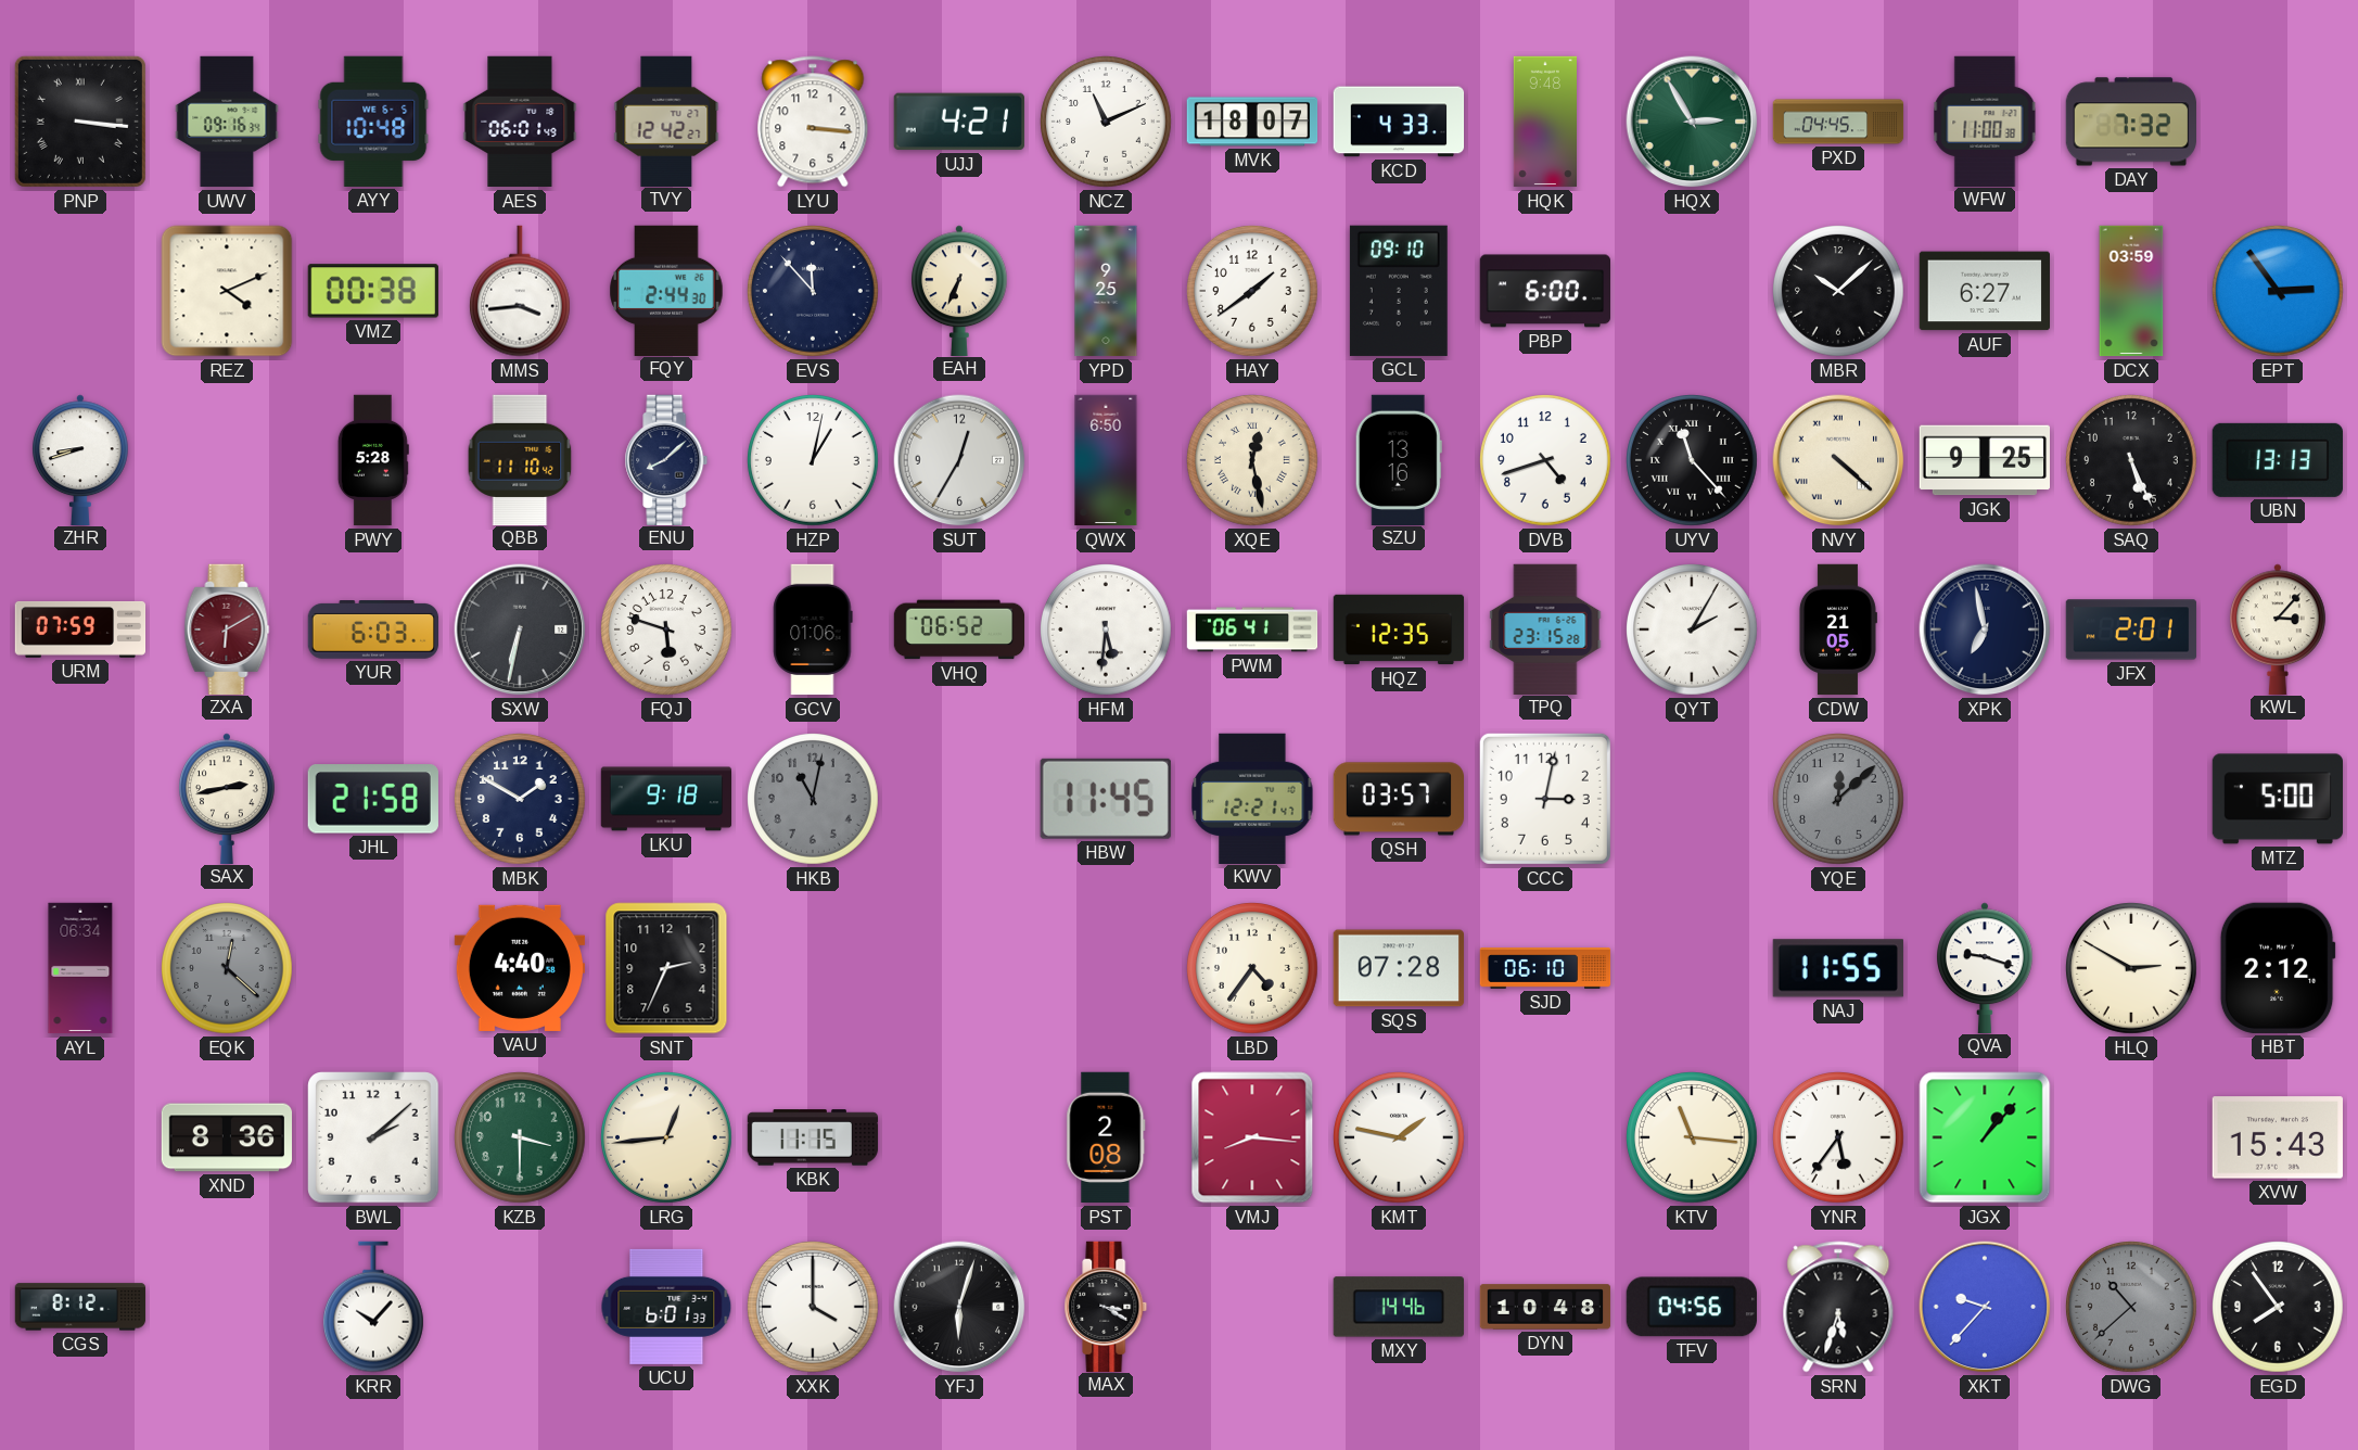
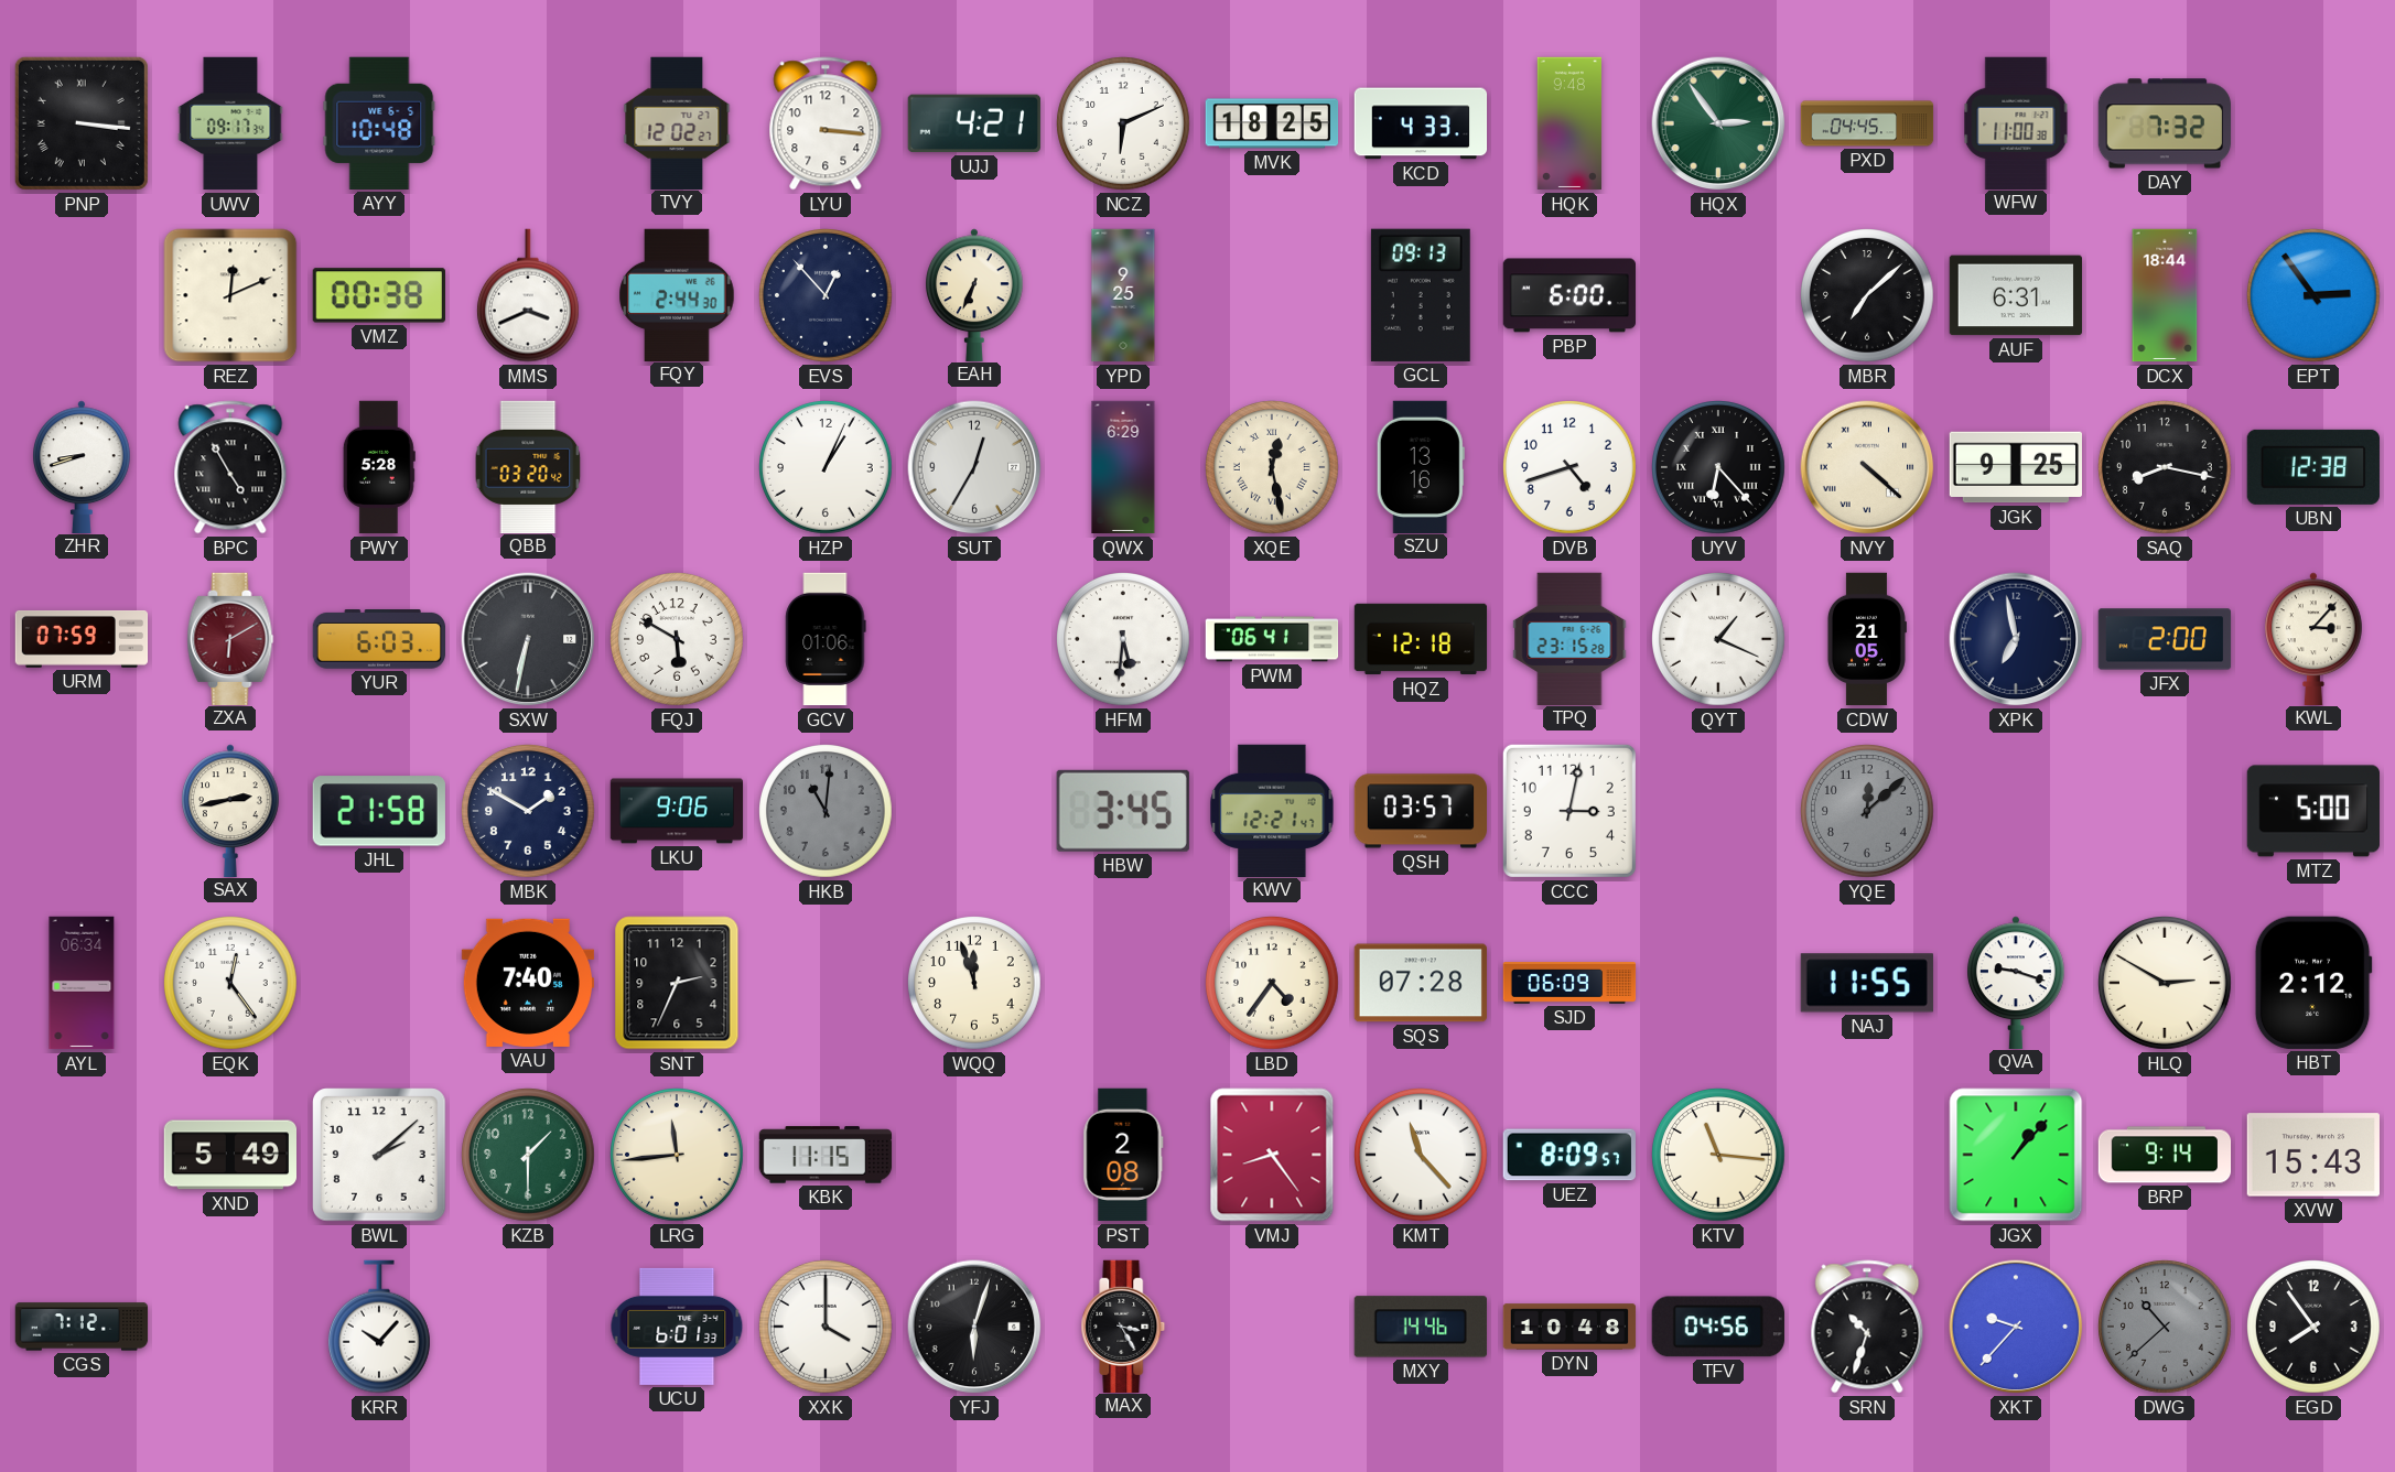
UWV: 09:16 -> 09:17
AES: 06:01 -> none
TVY: 12:42 -> 12:02
NCZ: 11:11 -> 6:11
MVK: 18:07 -> 18:25
HQX: 2:55 -> 2:54
REZ: 4:11 -> 12:11
MMS: 3:44 -> 3:41
EVS: 11:53 -> 12:53
HAY: 1:39 -> none
GCL: 09:10 -> 09:13
MBR: 10:08 -> 7:08
AUF: 6:27 -> 6:31
DCX: 03:59 -> 18:44
BPC: none -> 4:55
QBB: 11:10 -> 03:20
ENU: 8:08 -> none
HZP: 1:02 -> 1:04
QWX: 6:50 -> 6:29
UYV: 11:23 -> 6:23
SAQ: 5:26 -> 8:17
UBN: 13:13 -> 12:38
FQJ: 5:48 -> 5:50
VHQ: 06:52 -> none
HQZ: 12:35 -> 12:18
QYT: 2:05 -> 1:19
JFX: 2:01 -> 2:00
LKU: 9:18 -> 9:06
HKB: 11:02 -> 11:01
HBW: 11:45 -> 3:45
EQK: 12:22 -> 12:24
EQK dial: grey -> white
VAU: 4:40 -> 7:40
WQQ: none -> 11:57
SJD: 06:10 -> 06:09
XND: 8:36 -> 5:49
KZB: 3:30 -> 1:30
LRG: 12:44 -> 11:44
VMJ: 8:16 -> 8:24
KMT: 1:47 -> 11:23
UEZ: none -> 8:09
YNR: 5:36 -> none
BRP: none -> 9:14
CGS: 8:12 -> 7:12
MAX: 3:20 -> 3:25
SRN: 5:33 -> 10:33
